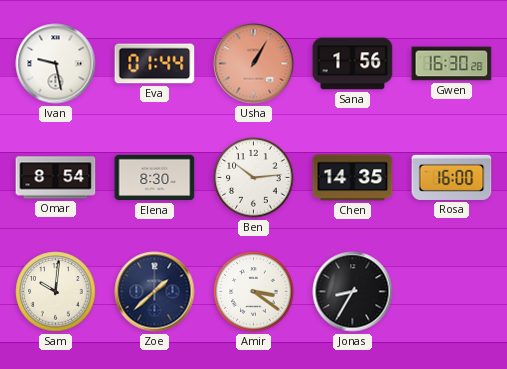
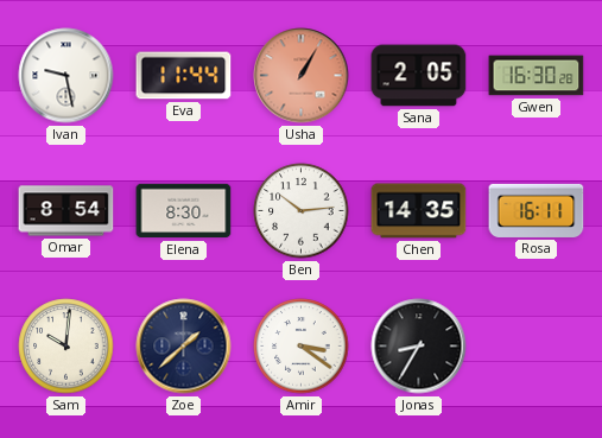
Eva: 01:44 -> 11:44
Sana: 1:56 -> 2:05
Rosa: 16:00 -> 16:11
